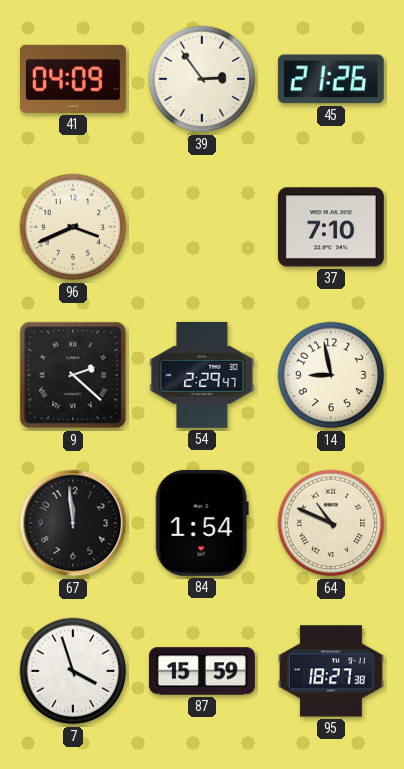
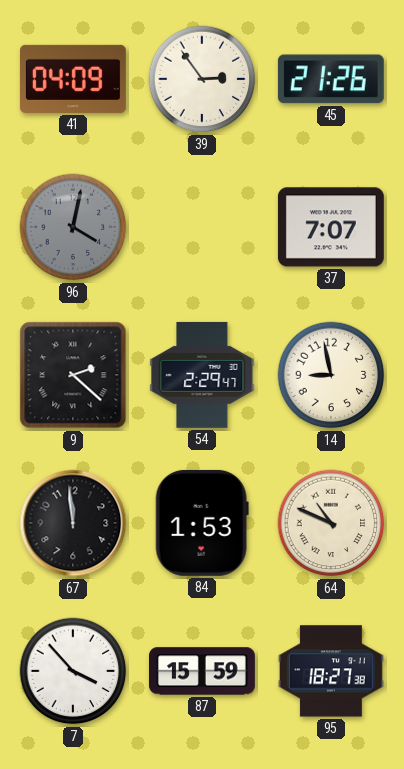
96: 3:41 -> 4:02
96 dial: cream -> grey
37: 7:10 -> 7:07
84: 1:54 -> 1:53
7: 3:57 -> 3:53
